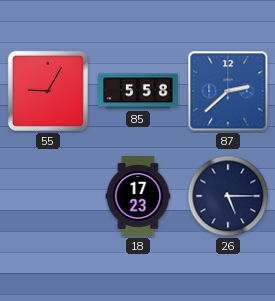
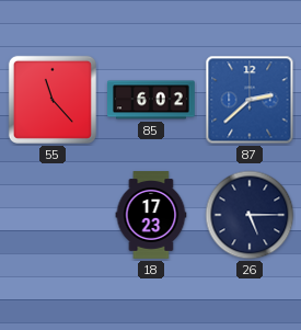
55: 9:05 -> 11:23
85: 5:58 -> 6:02
